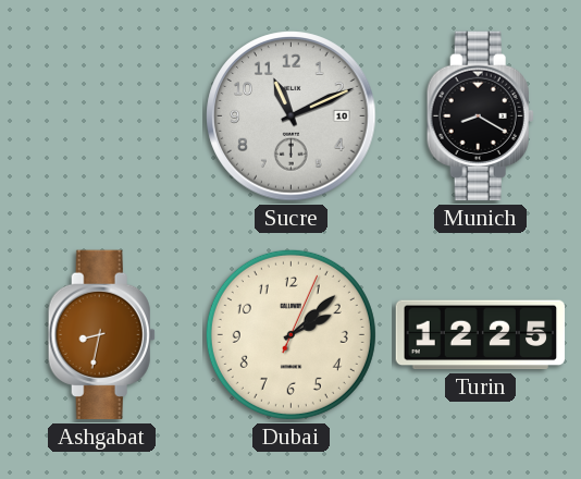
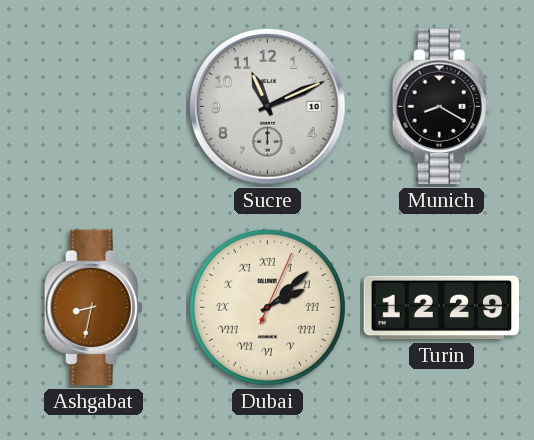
Dubai numerals: Arabic -> Roman
Turin: 12:25 -> 12:29
